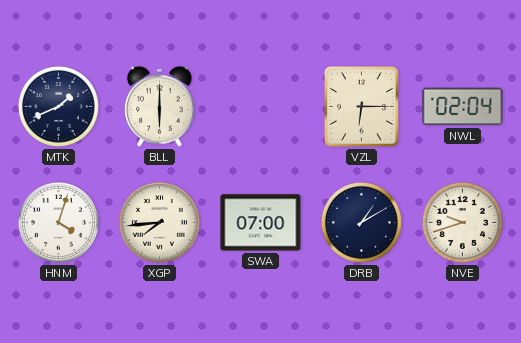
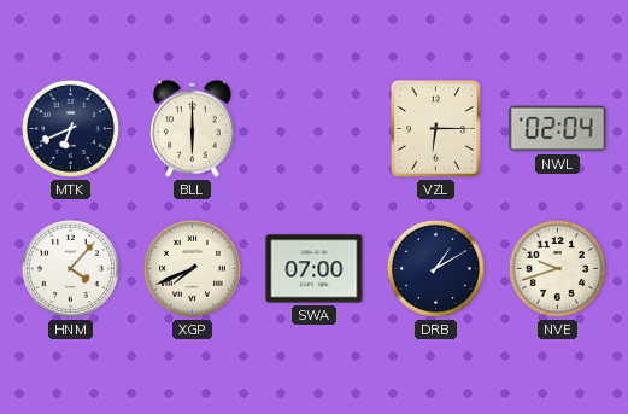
MTK: 1:41 -> 6:41
HNM: 4:03 -> 4:07
XGP: 7:44 -> 7:41
